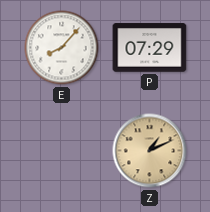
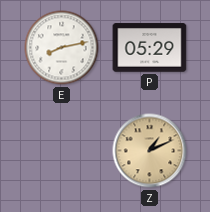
E: 8:07 -> 8:13
P: 07:29 -> 05:29
